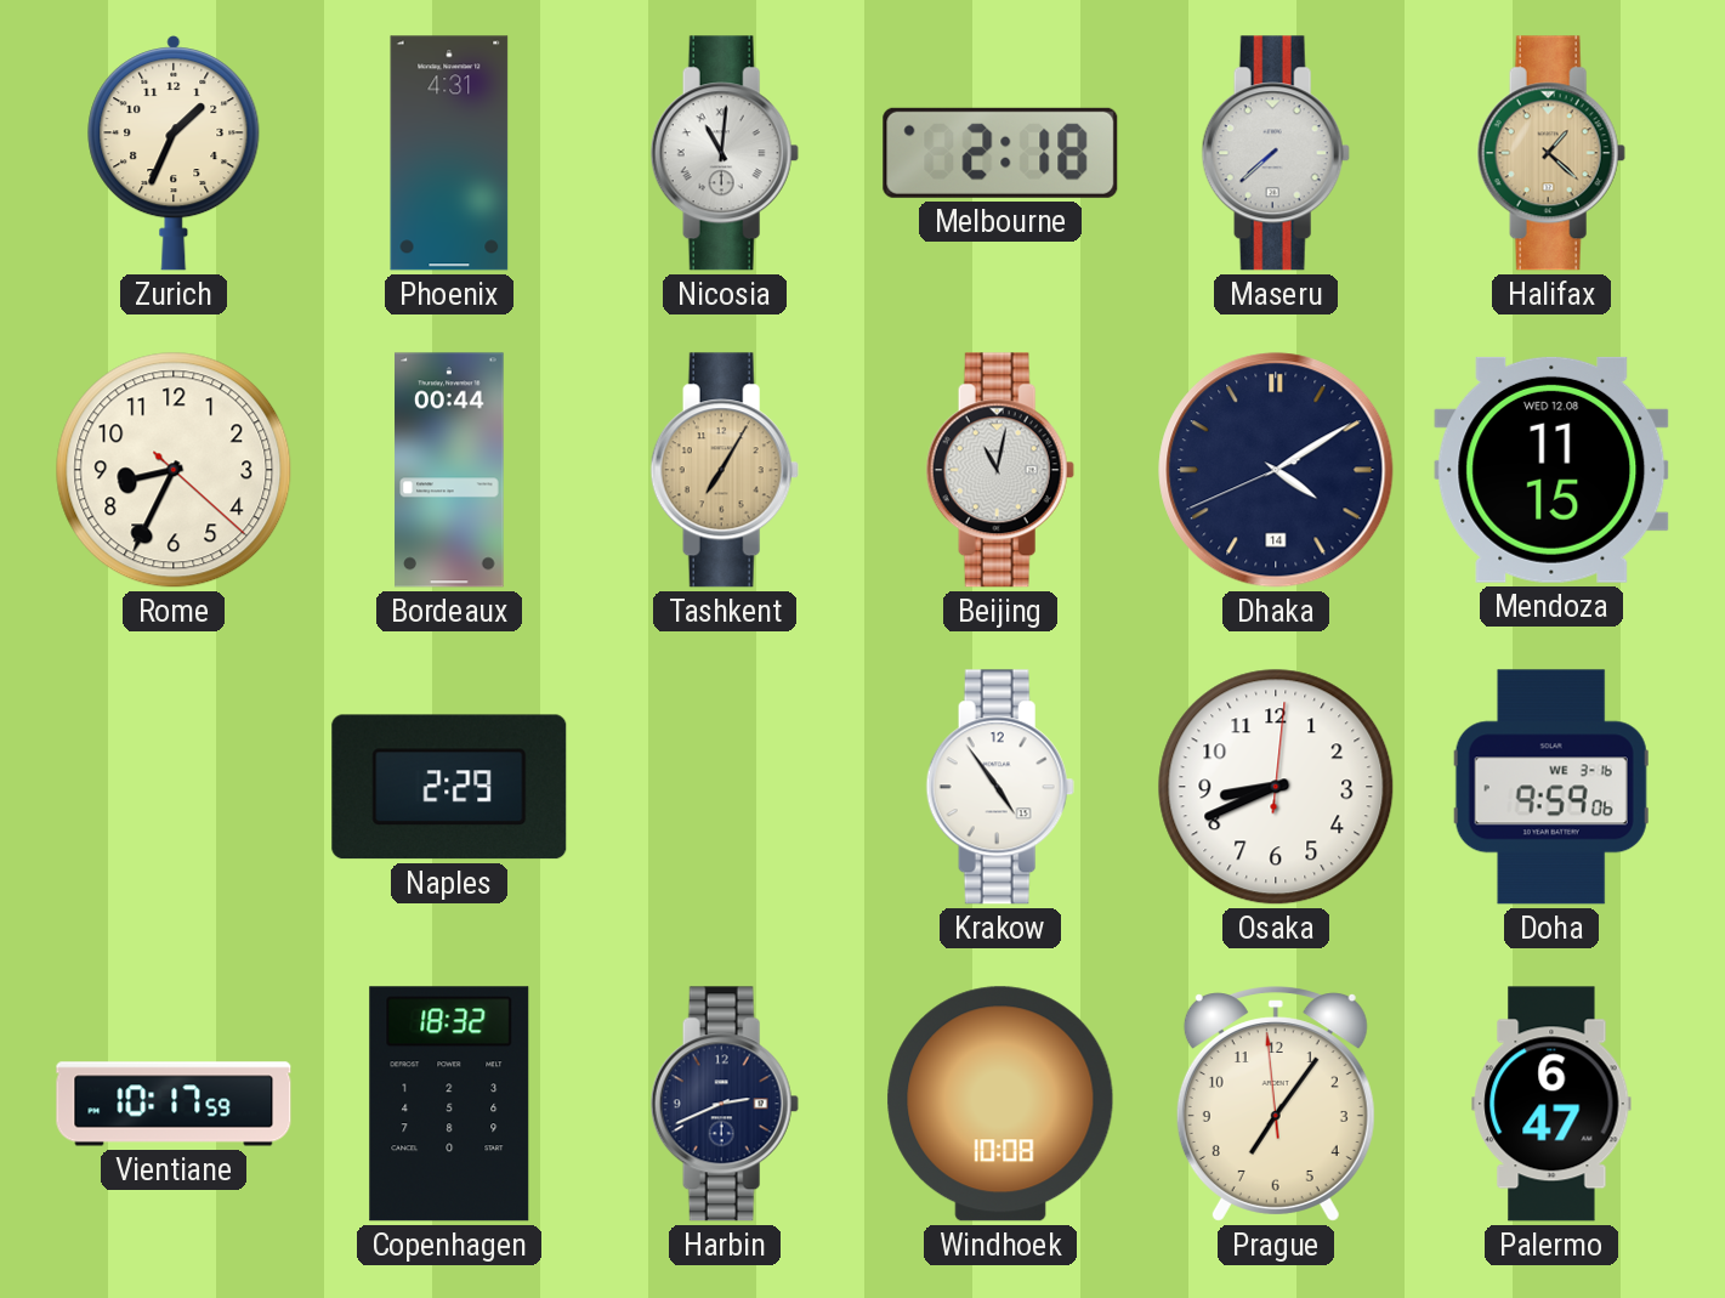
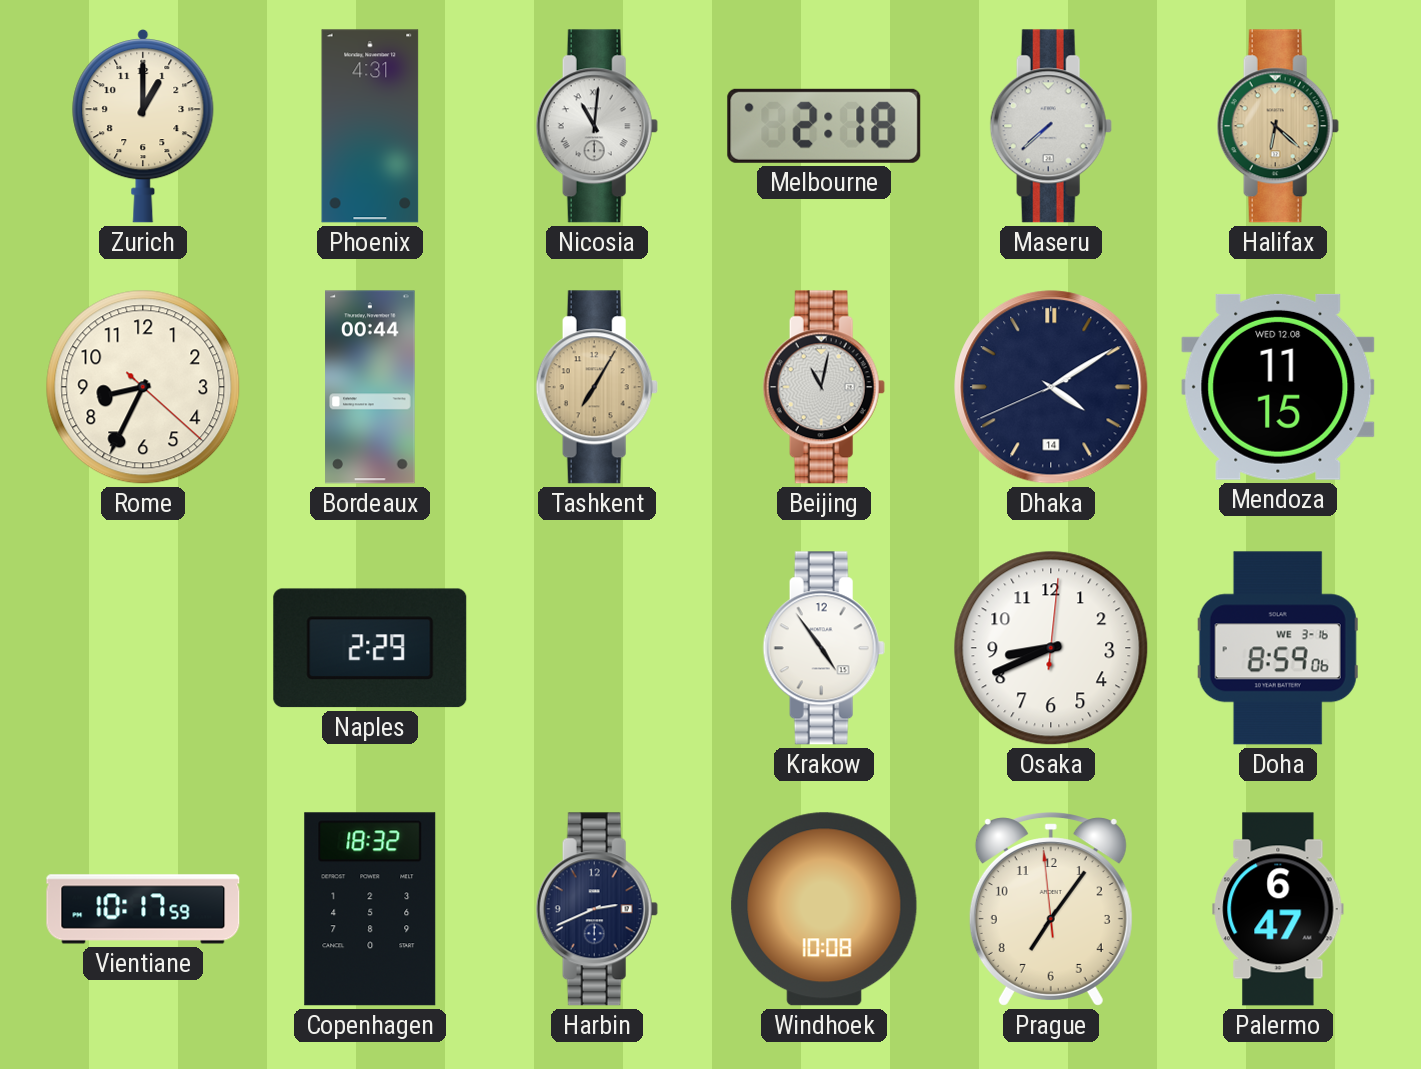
Zurich: 1:34 -> 1:00
Halifax: 1:22 -> 6:22
Doha: 9:59 -> 8:59
